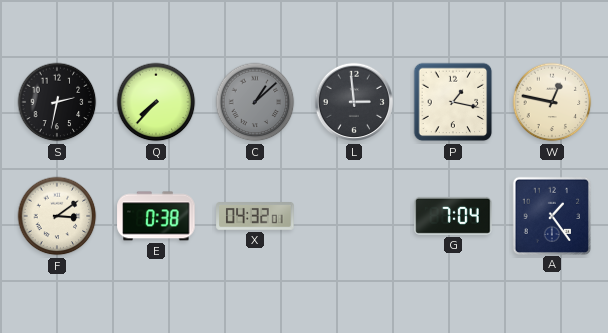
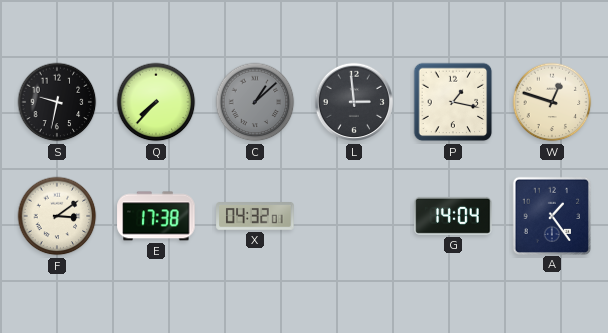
S: 2:32 -> 9:32
W: 12:47 -> 12:48
E: 0:38 -> 17:38
G: 7:04 -> 14:04
